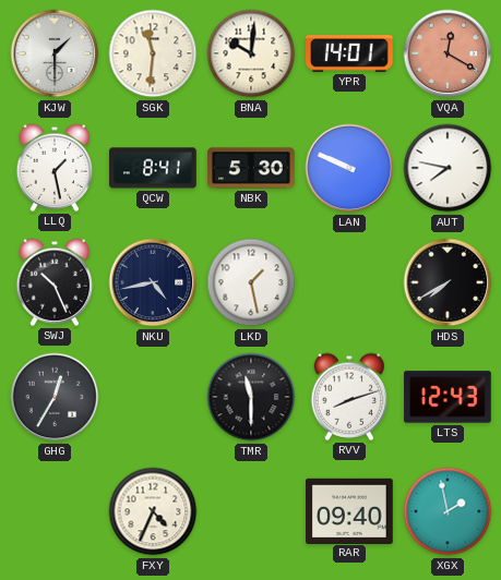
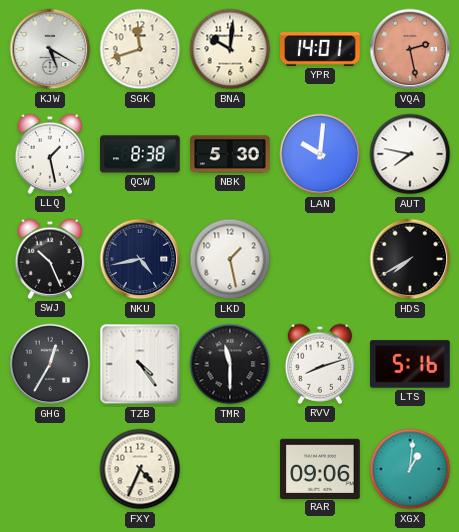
KJW: 1:30 -> 5:20
SGK: 11:31 -> 11:42
VQA: 12:20 -> 2:28
QCW: 8:41 -> 8:38
LAN: 9:49 -> 10:01
TZB: none -> 4:24
LTS: 12:43 -> 5:16
RAR: 09:40 -> 09:06
XGX: 1:58 -> 1:01
